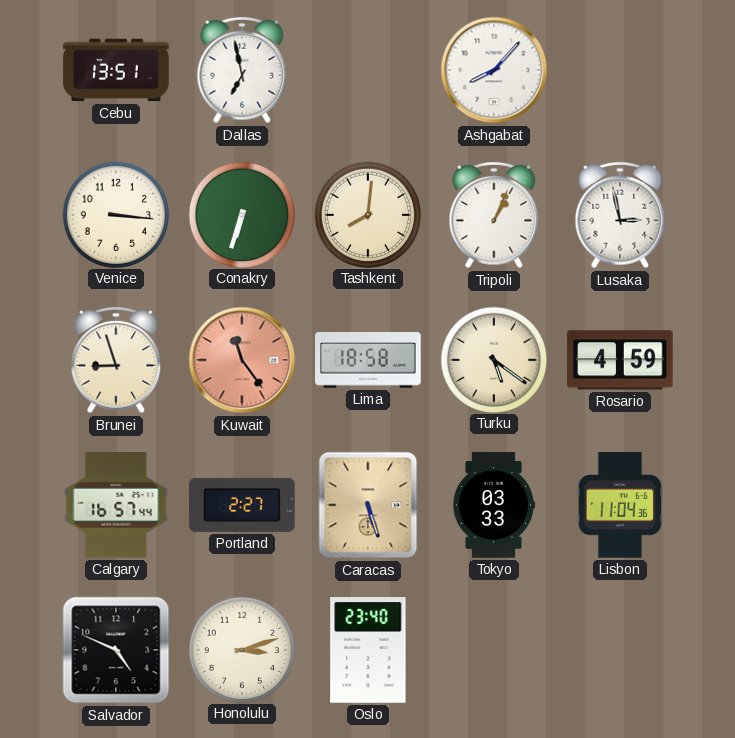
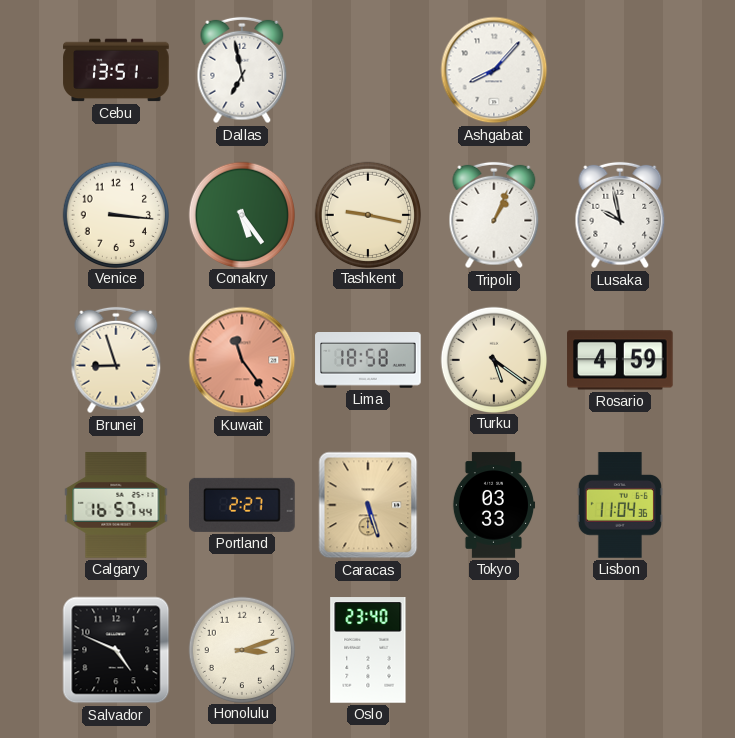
Conakry: 6:33 -> 5:24
Tashkent: 8:01 -> 9:17
Lusaka: 2:58 -> 9:58
